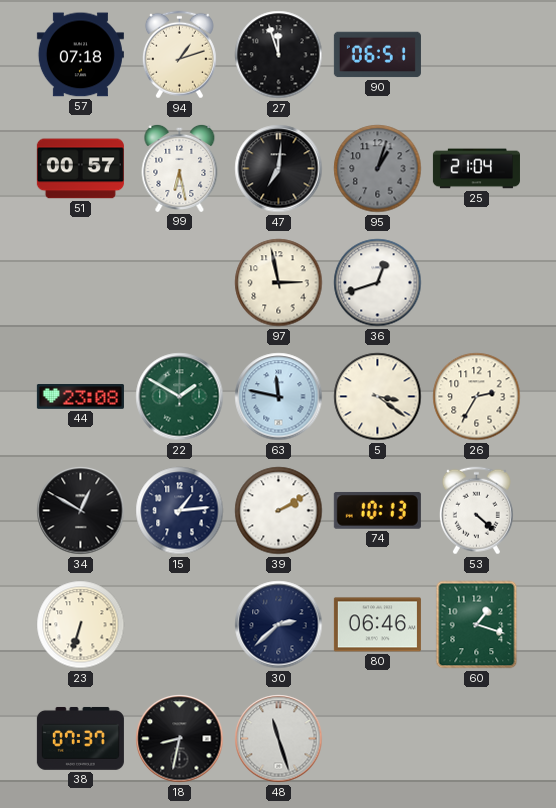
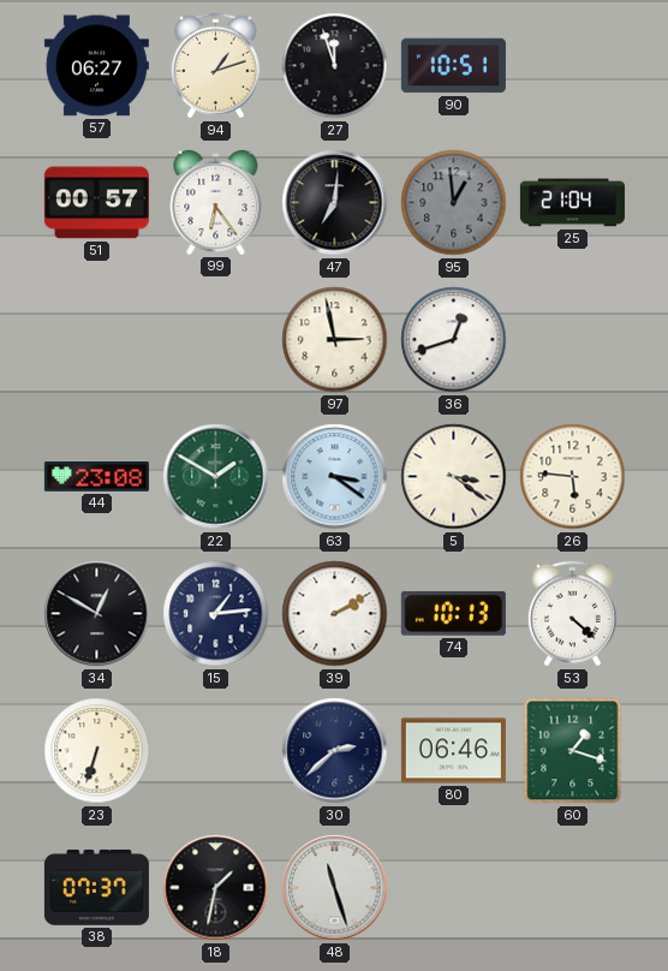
57: 07:18 -> 06:27
90: 06:51 -> 10:51
99: 6:28 -> 6:24
95: 1:03 -> 12:59
63: 11:47 -> 3:21
26: 2:35 -> 5:46
18: 8:32 -> 1:32
